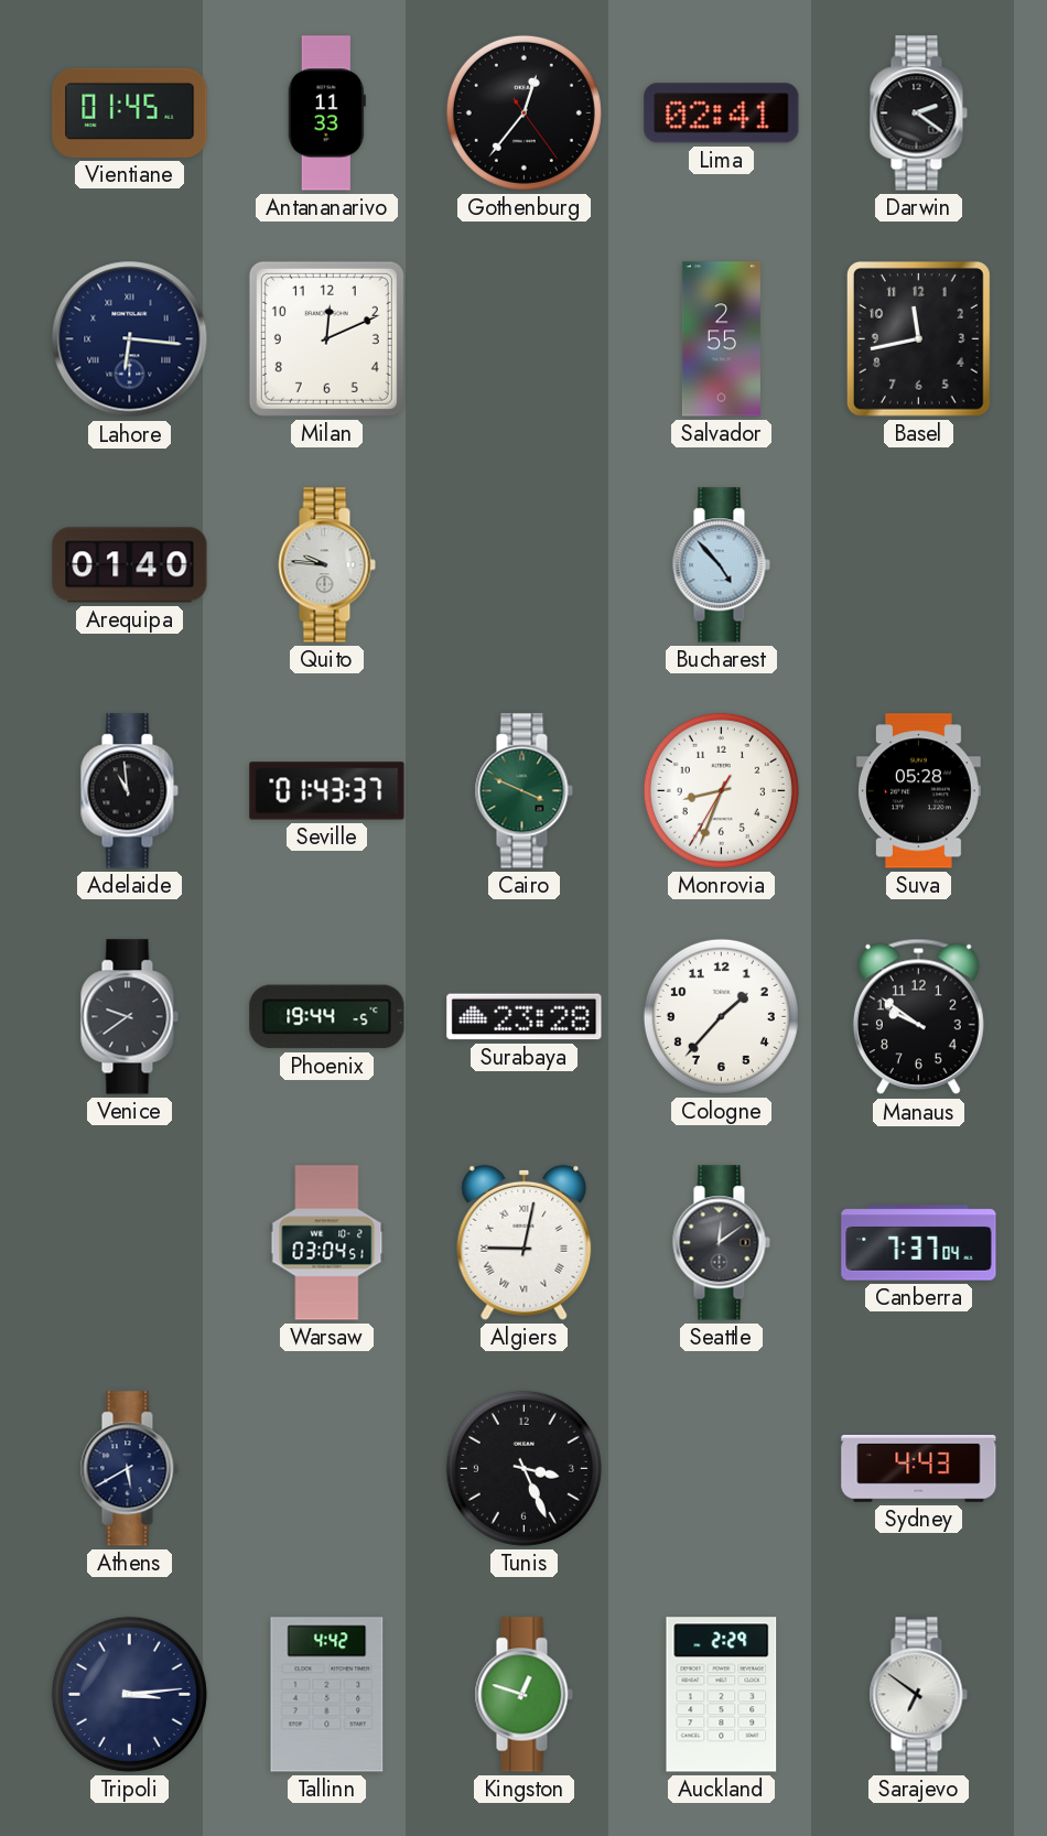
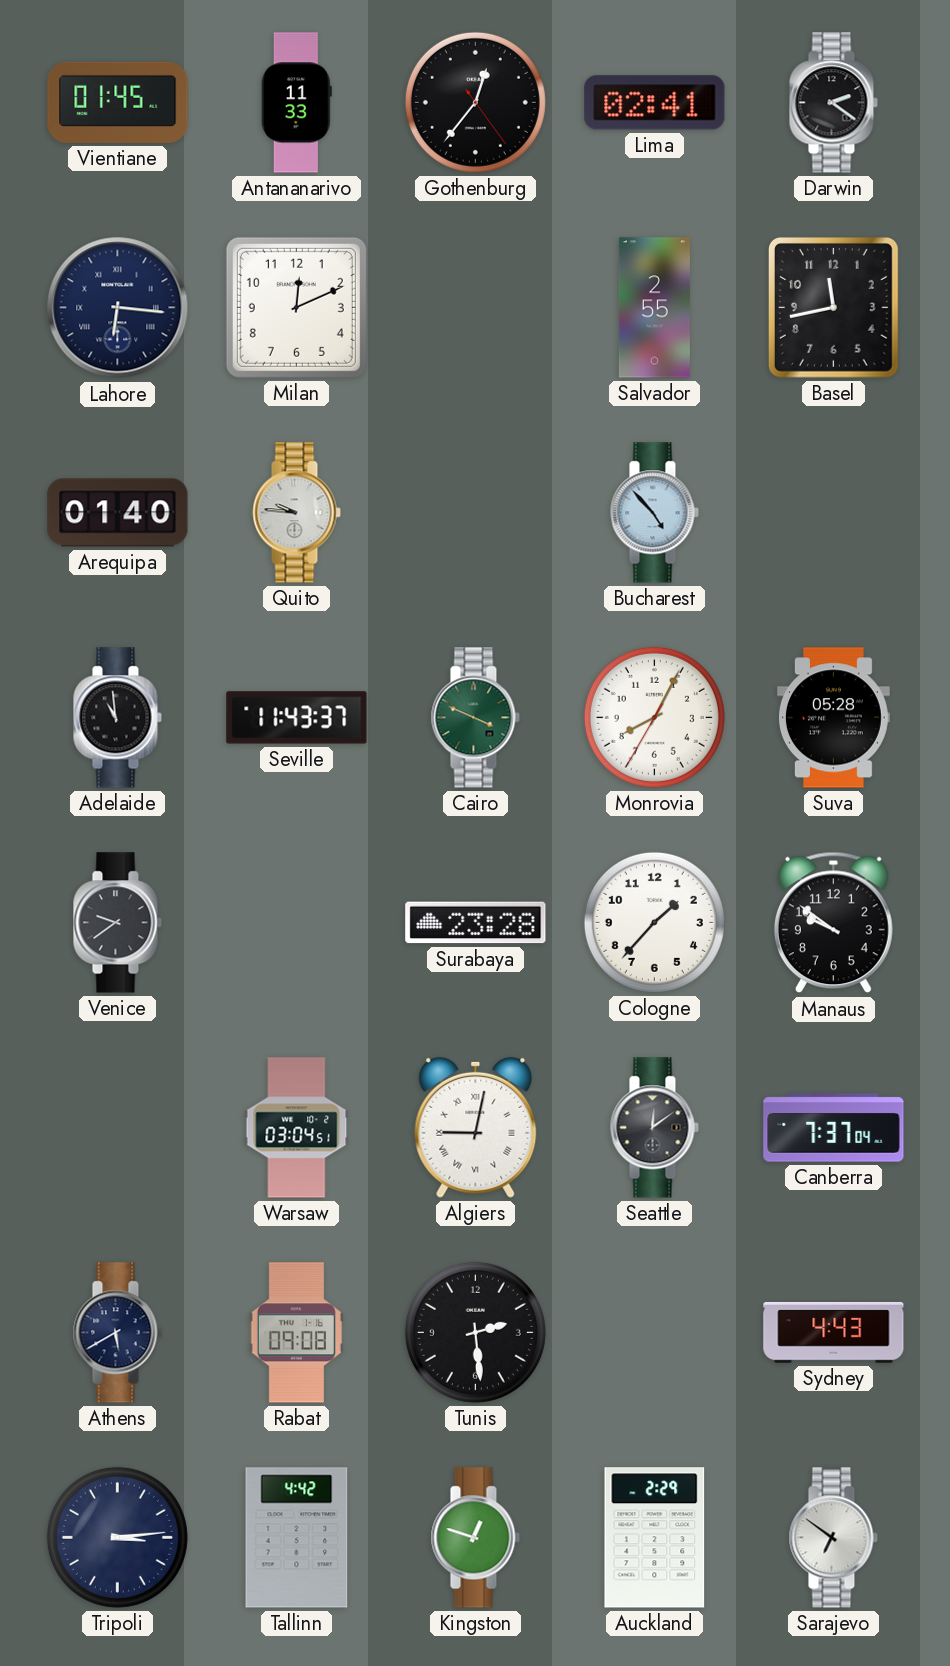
Seville: 01:43 -> 11:43
Monrovia: 8:33 -> 8:04
Phoenix: 19:44 -> none
Rabat: none -> 09:08
Tunis: 3:26 -> 2:29
